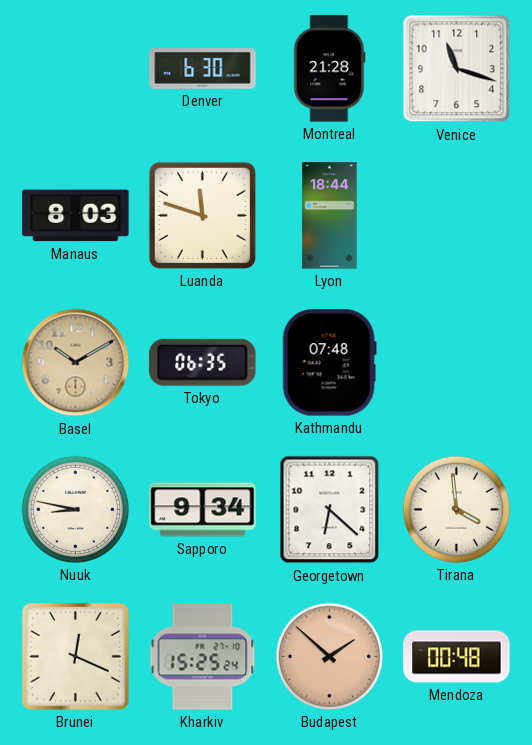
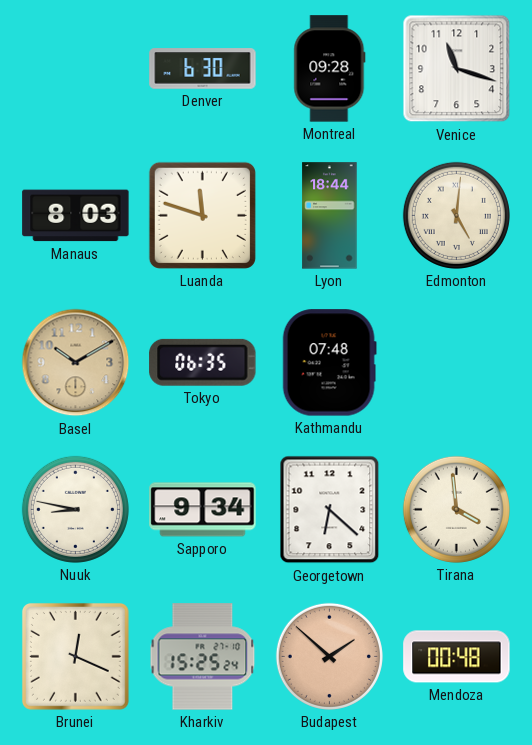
Montreal: 21:28 -> 09:28
Edmonton: none -> 5:01
